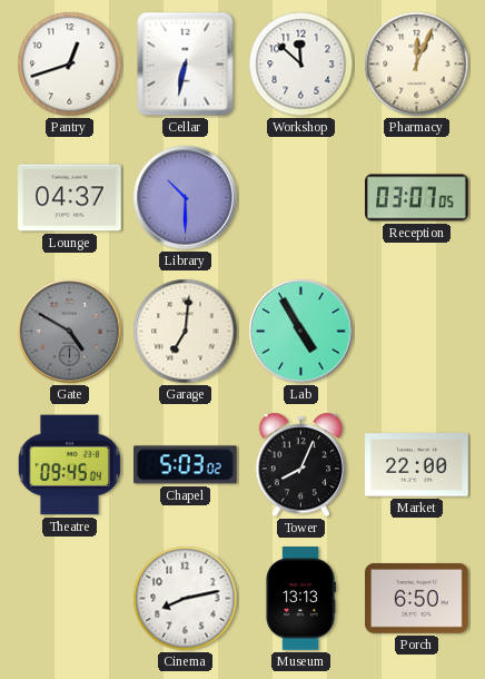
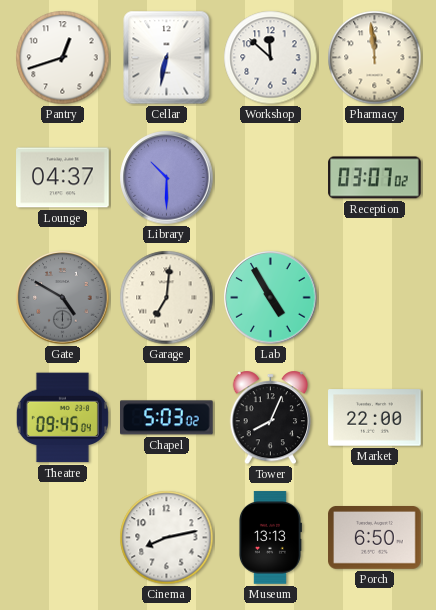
Pharmacy: 12:04 -> 11:59
Reception: 03:07:05 -> 03:07:02
